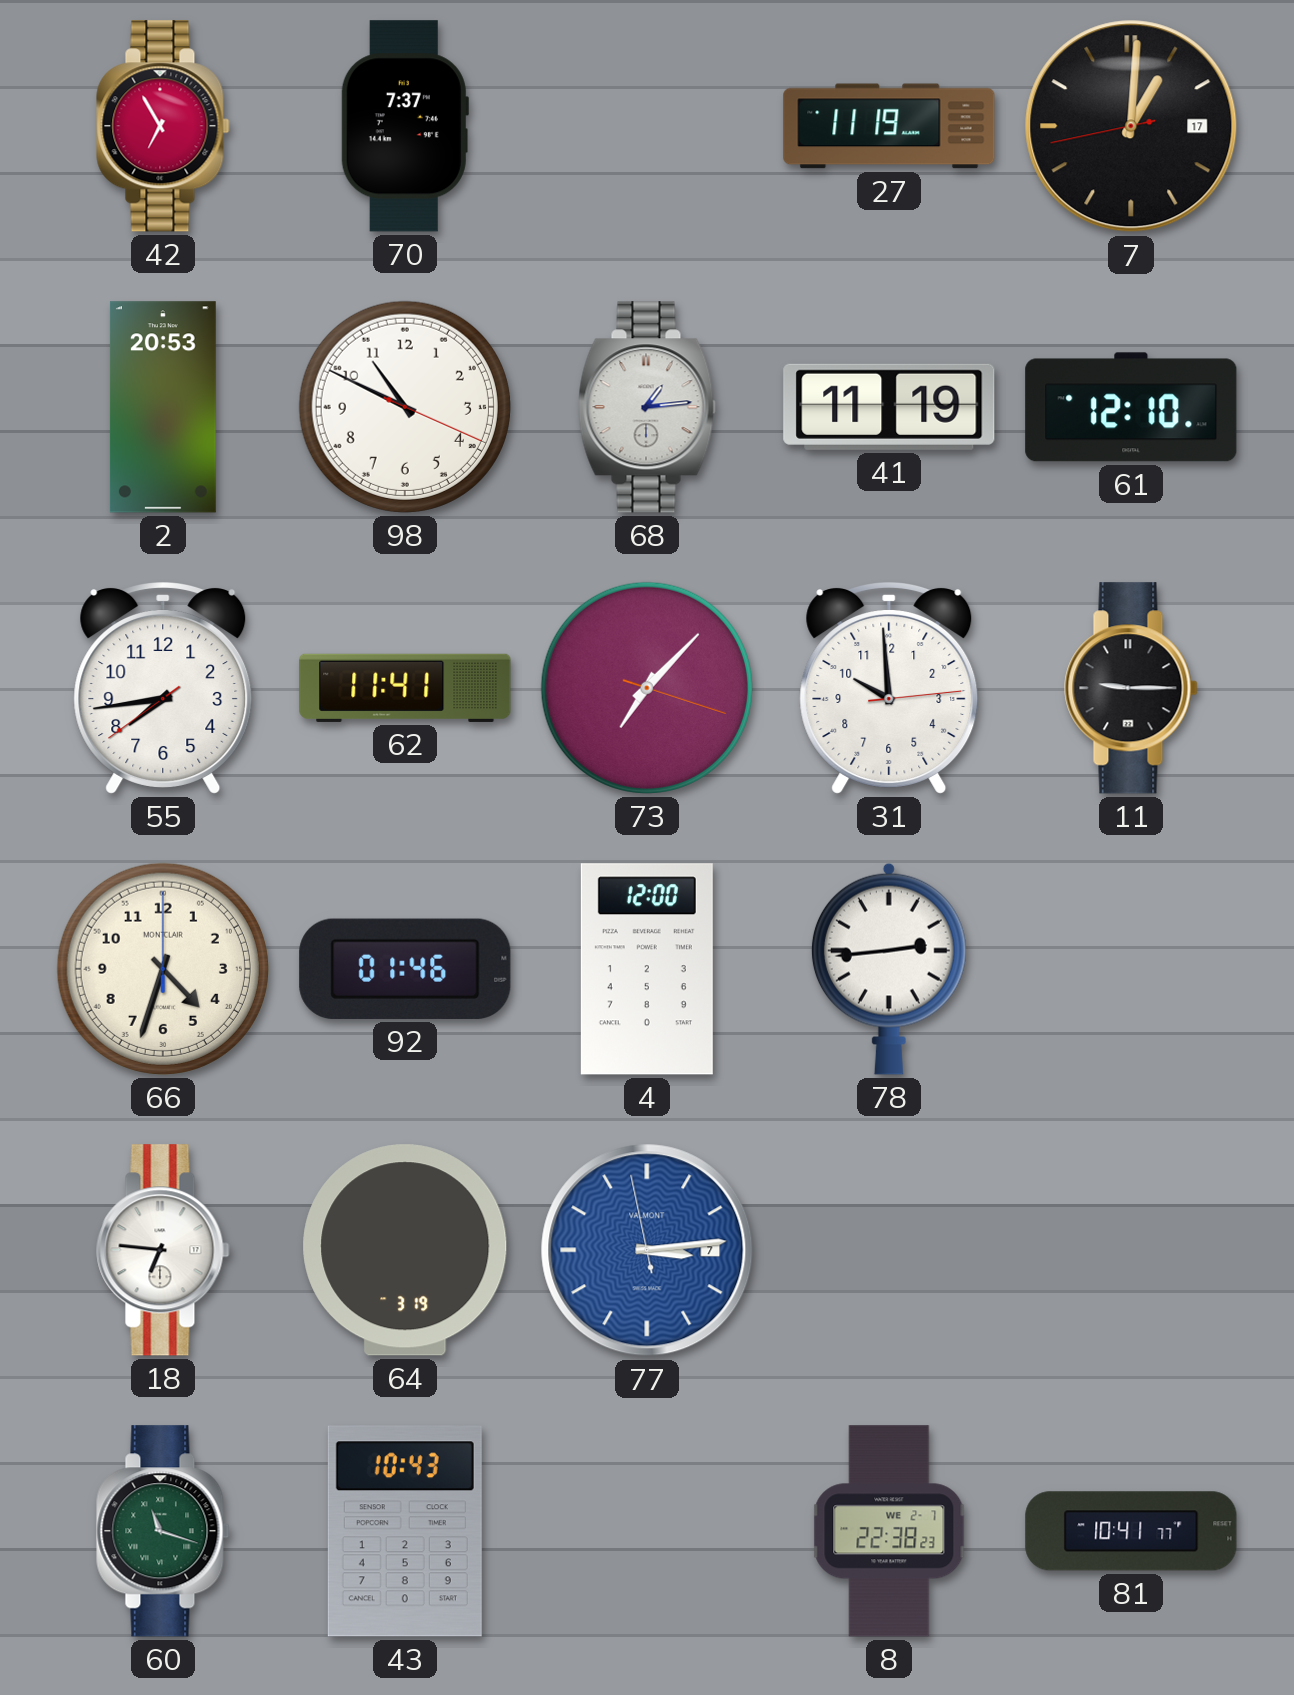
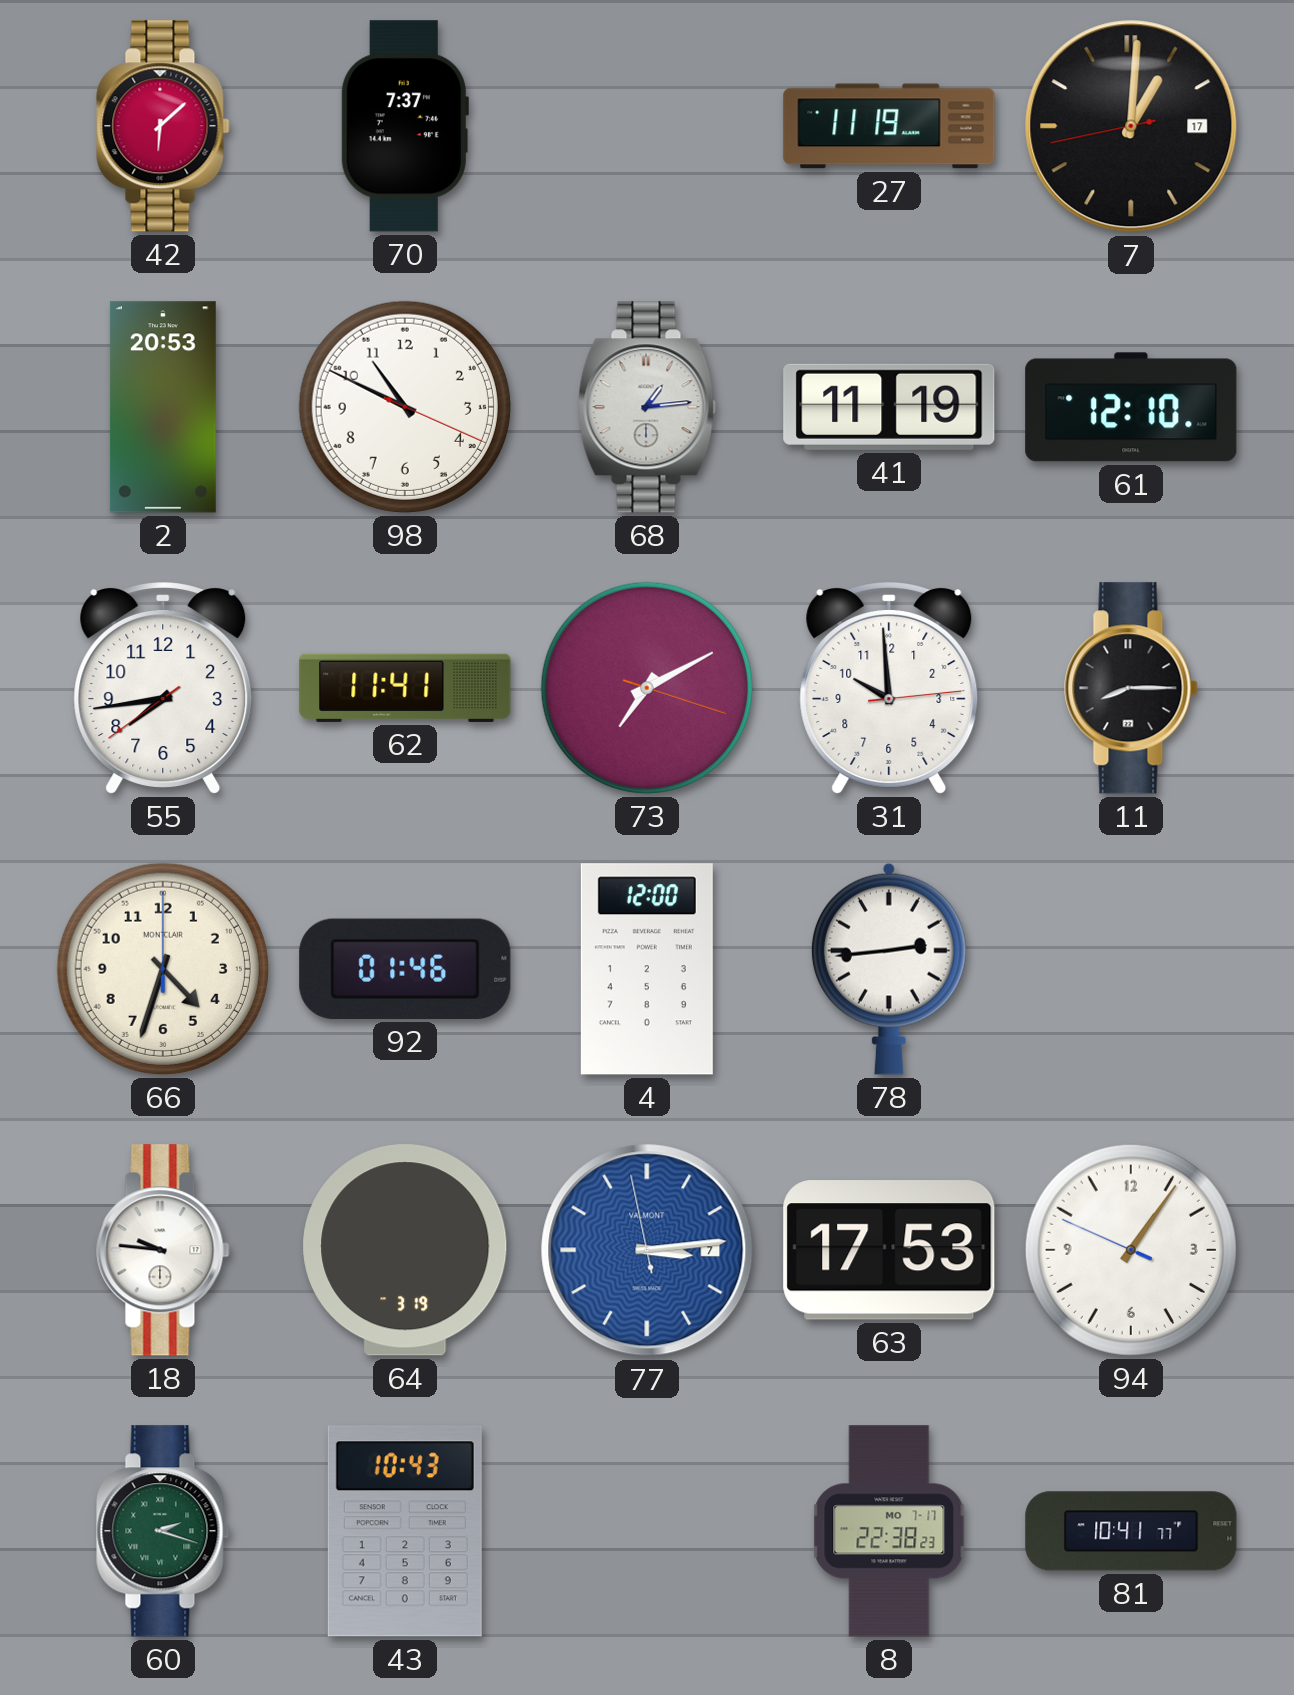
42: 6:55 -> 6:08
73: 7:07 -> 7:10
11: 9:15 -> 8:15
18: 6:46 -> 9:46
63: none -> 17:53
94: none -> 1:05
60: 11:18 -> 2:18
8 date: WE 2-7 -> MO 7-17
